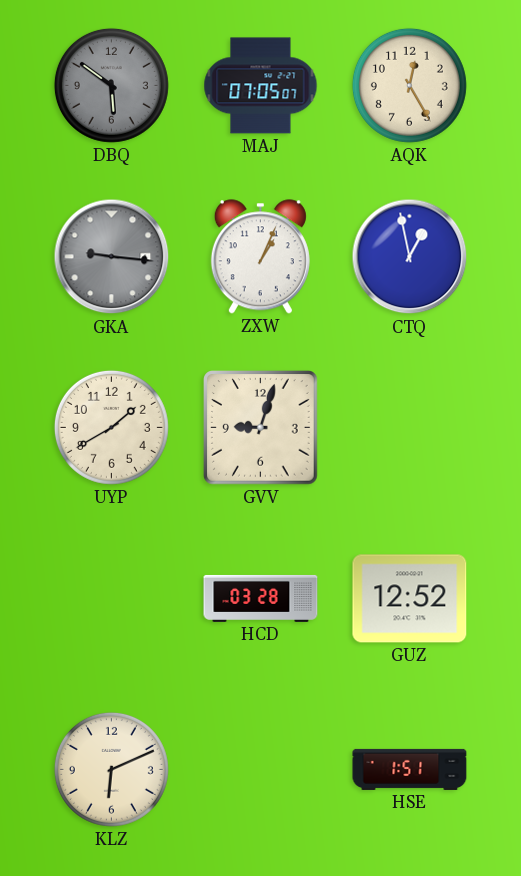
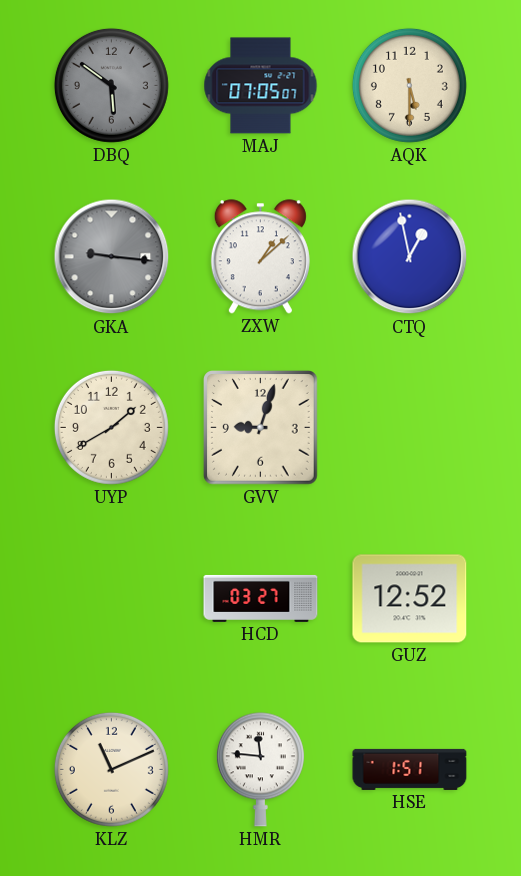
AQK: 12:25 -> 5:30
ZXW: 1:04 -> 1:08
HCD: 03:28 -> 03:27
KLZ: 6:11 -> 11:11
HMR: none -> 11:46
